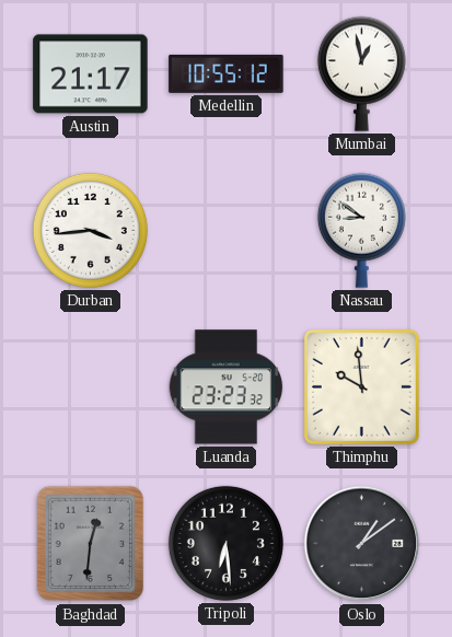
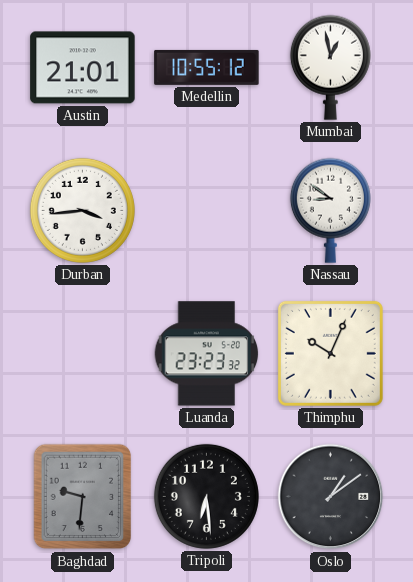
Austin: 21:17 -> 21:01
Thimphu: 9:59 -> 10:04
Baghdad: 12:31 -> 9:31
